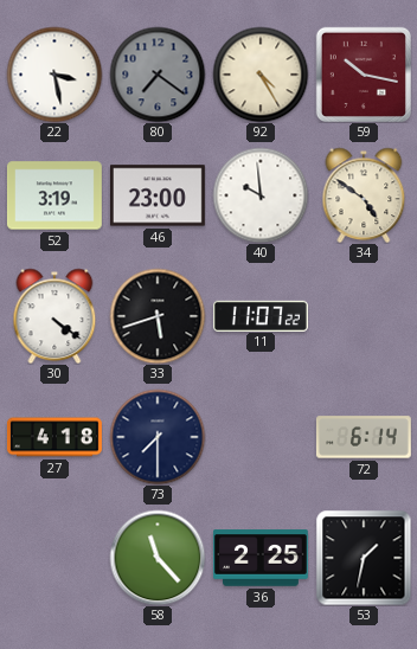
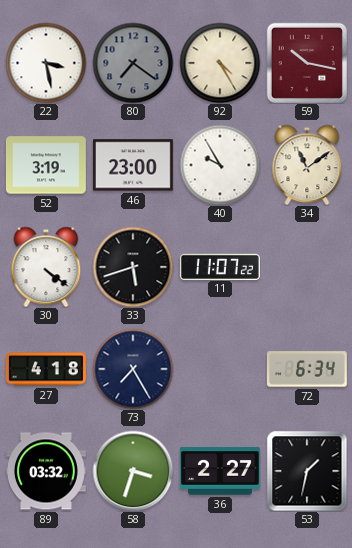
40: 9:59 -> 9:55
34: 4:51 -> 11:09
73: 7:30 -> 7:25
72: 6:14 -> 6:34
89: none -> 03:32
58: 11:23 -> 3:33
36: 2:25 -> 2:27
